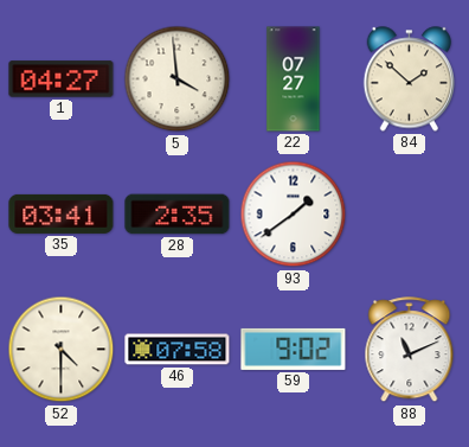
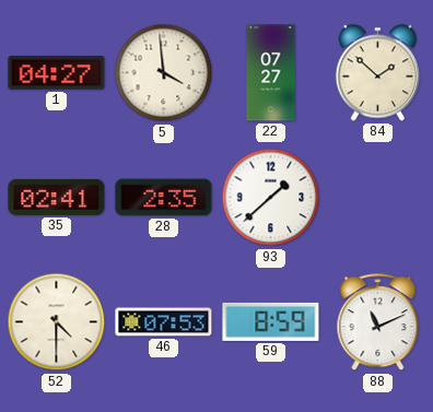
35: 03:41 -> 02:41
93: 1:39 -> 1:38
46: 07:58 -> 07:53
59: 9:02 -> 8:59
